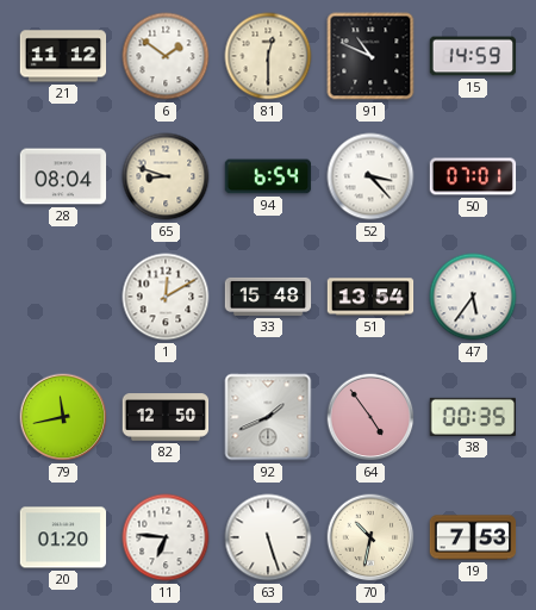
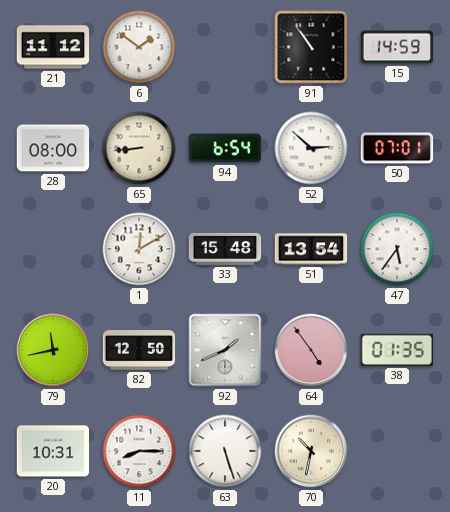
81: 12:30 -> none
91: 10:49 -> 10:54
28: 08:04 -> 08:00
65: 8:48 -> 8:44
52: 3:23 -> 2:52
38: 00:35 -> 01:35
20: 01:20 -> 10:31
11: 6:46 -> 8:15
19: 7:53 -> none
